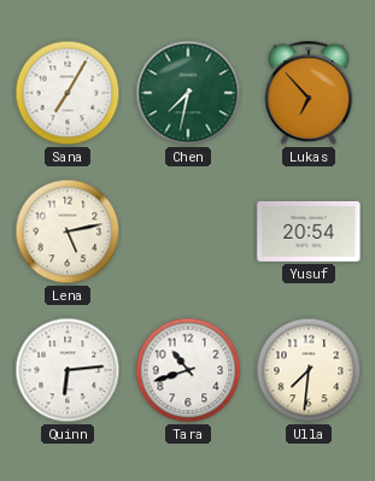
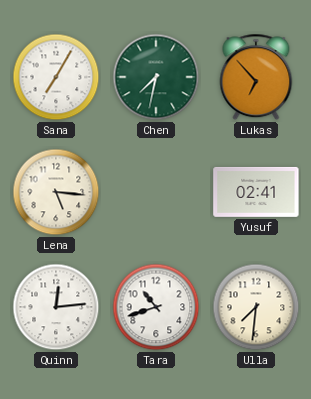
Lena: 5:13 -> 5:16
Yusuf: 20:54 -> 02:41
Quinn: 6:14 -> 12:14
